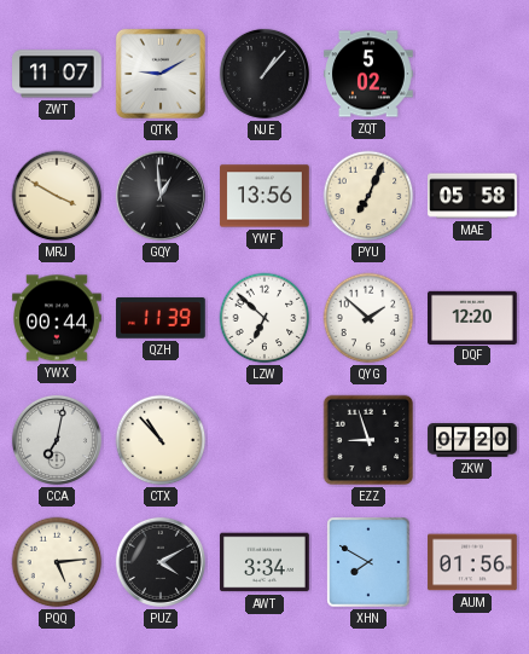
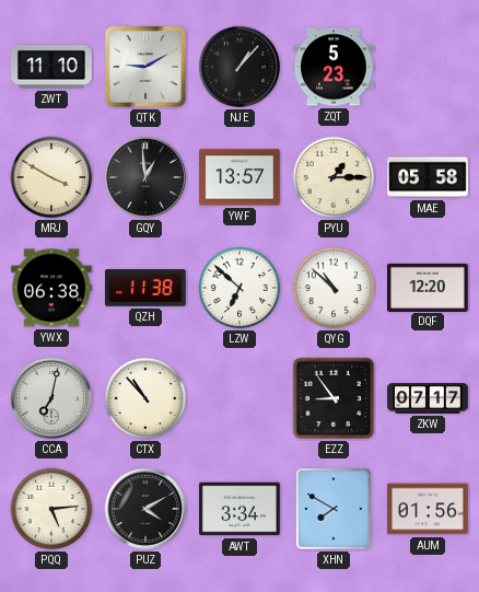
ZWT: 11:07 -> 11:10
ZQT: 5:02 -> 5:23
YWF: 13:56 -> 13:57
PYU: 7:04 -> 1:15
YWX: 00:44 -> 06:38
QZH: 11:39 -> 11:38
QYG: 1:52 -> 10:52
EZZ: 8:57 -> 8:54
ZKW: 07:20 -> 07:17
